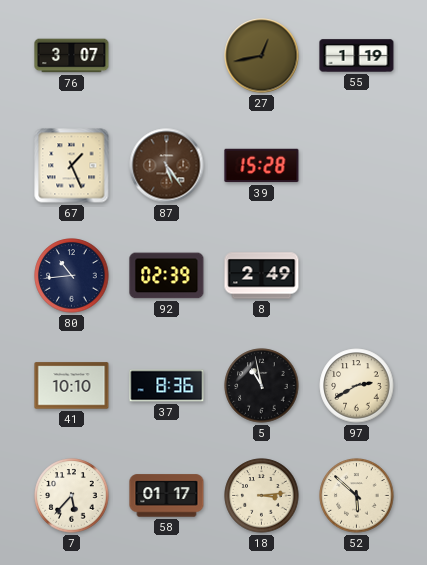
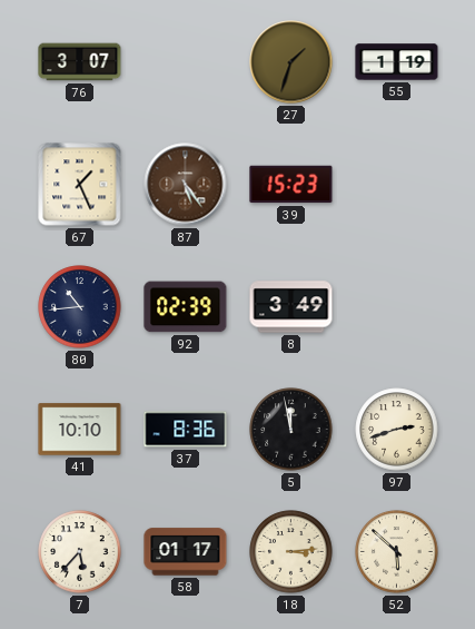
27: 12:43 -> 1:33
39: 15:28 -> 15:23
8: 2:49 -> 3:49
5: 10:58 -> 11:58
97: 2:40 -> 2:42
